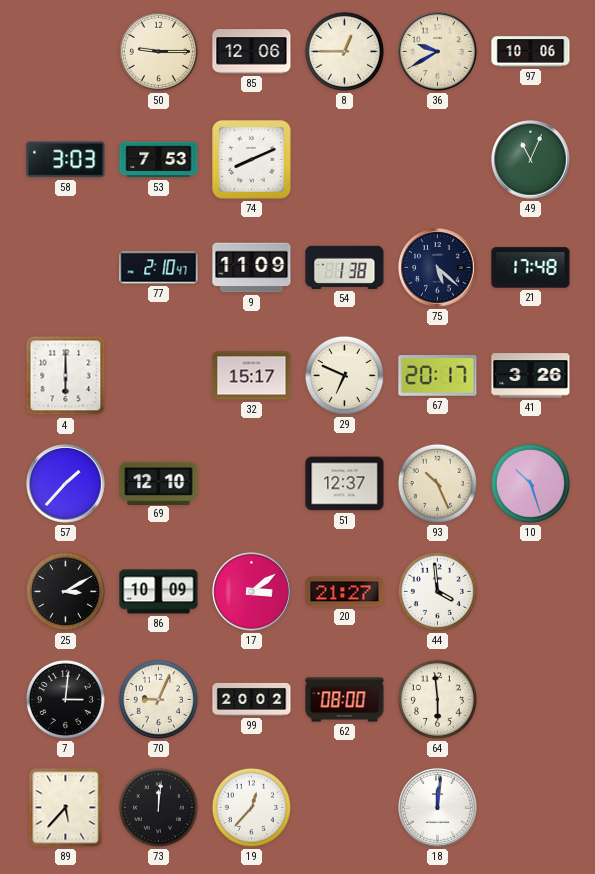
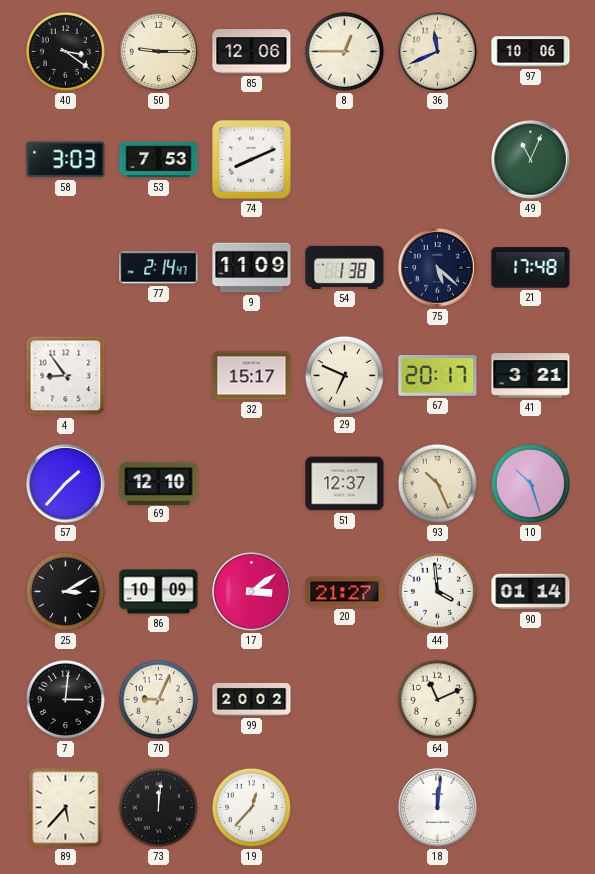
40: none -> 3:21
36: 9:40 -> 11:41
77: 2:10 -> 2:14
4: 6:00 -> 8:54
41: 3:26 -> 3:21
90: none -> 01:14
62: 08:00 -> none
64: 5:59 -> 11:11
